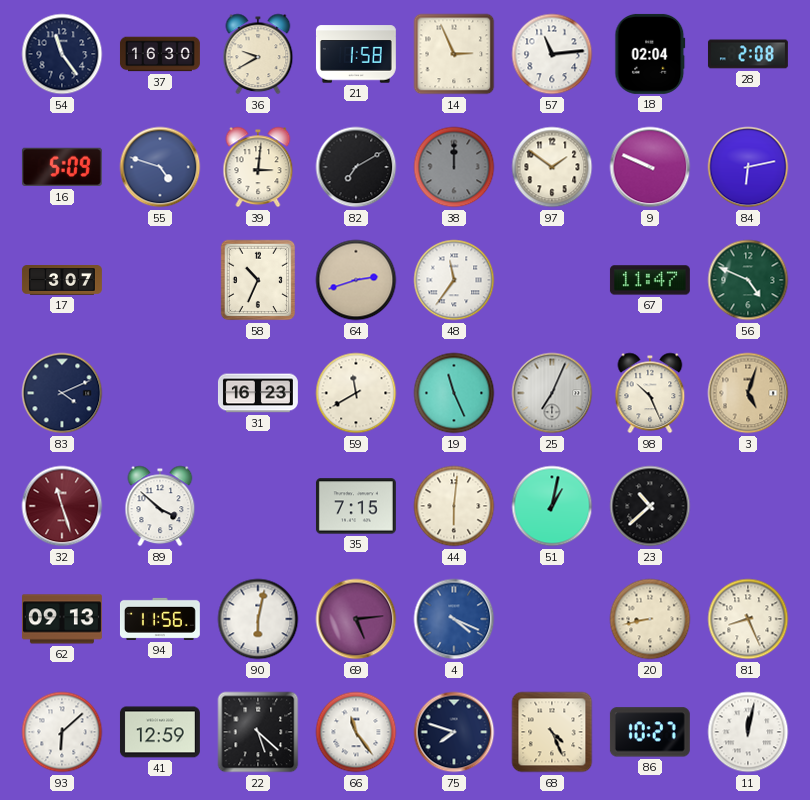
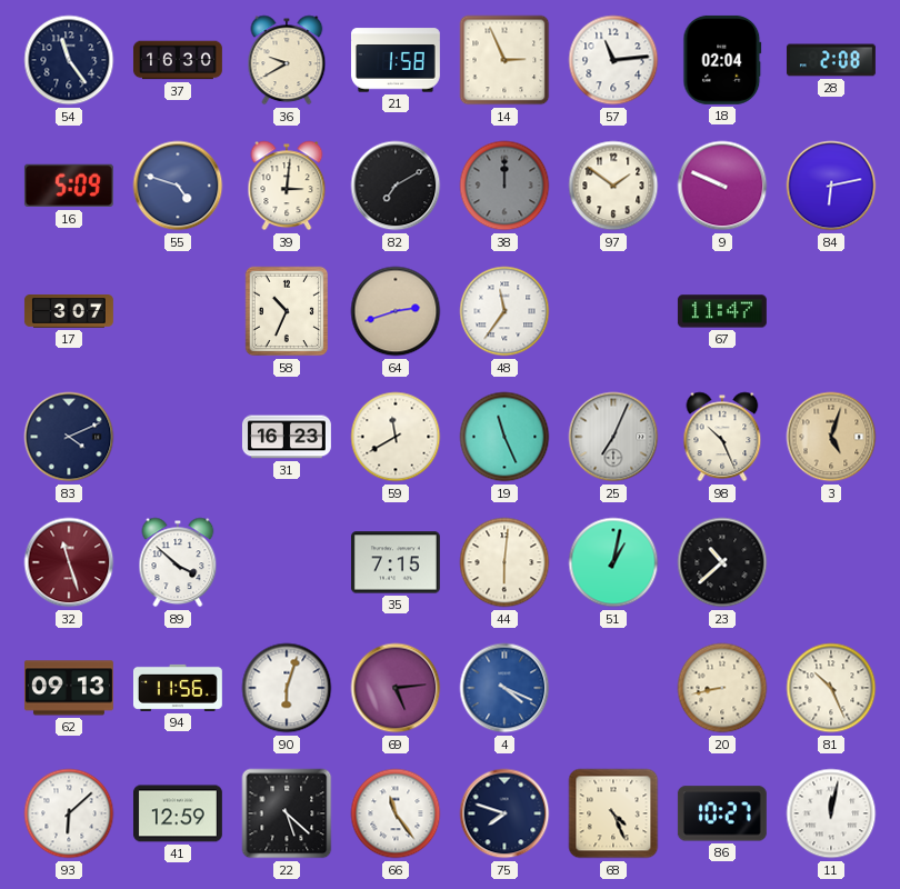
56: 4:49 -> none
90: 6:02 -> 6:03
81: 8:26 -> 10:26
